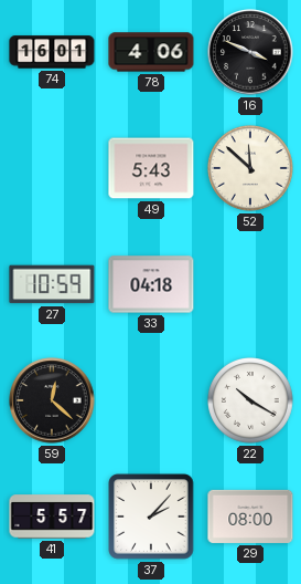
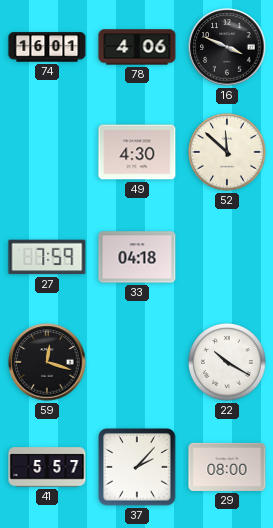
49: 5:43 -> 4:30
27: 10:59 -> 7:59
59: 12:22 -> 12:18
